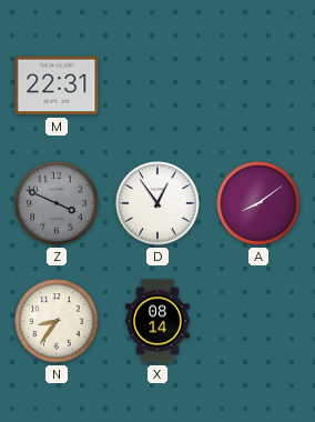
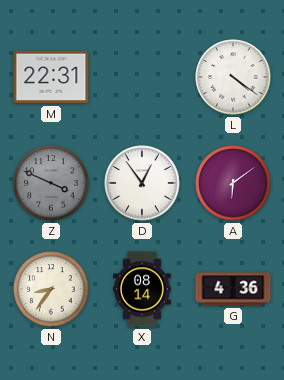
L: none -> 4:21
A: 8:09 -> 6:09
G: none -> 4:36
